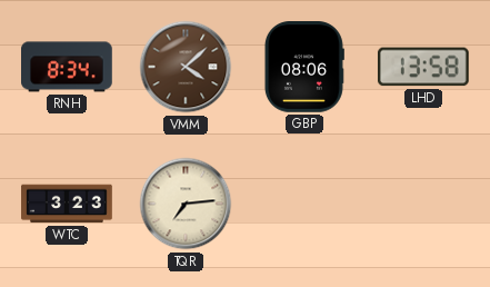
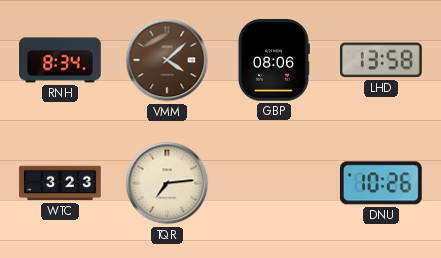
DNU: none -> 10:26
